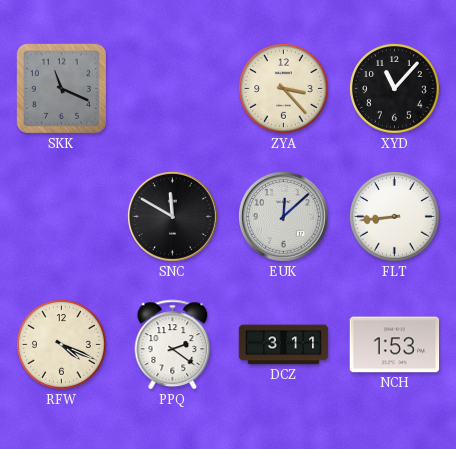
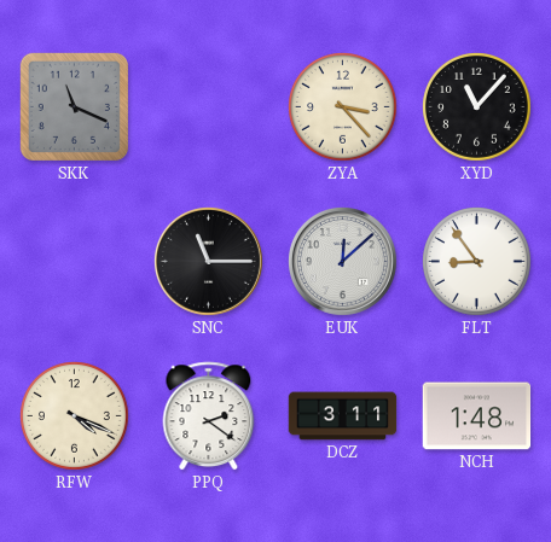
SNC: 11:50 -> 11:15
FLT: 8:44 -> 8:54
NCH: 1:53 -> 1:48
